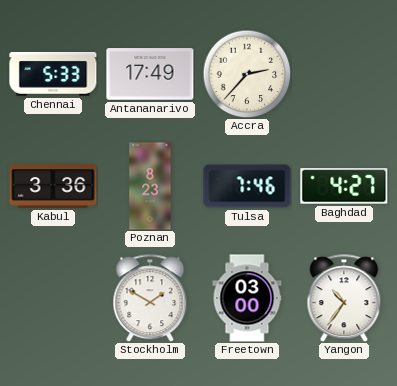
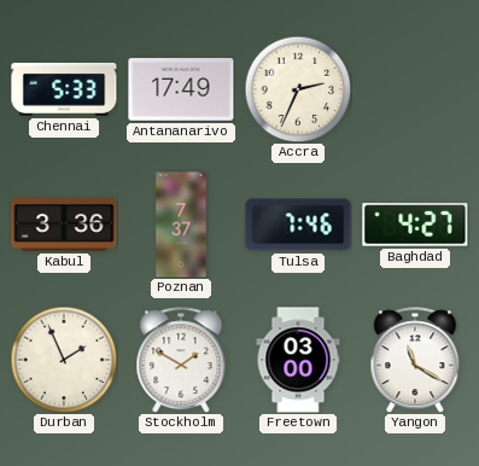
Accra: 2:37 -> 2:34
Poznan: 8:23 -> 7:37
Durban: none -> 1:56
Yangon: 10:36 -> 11:20
